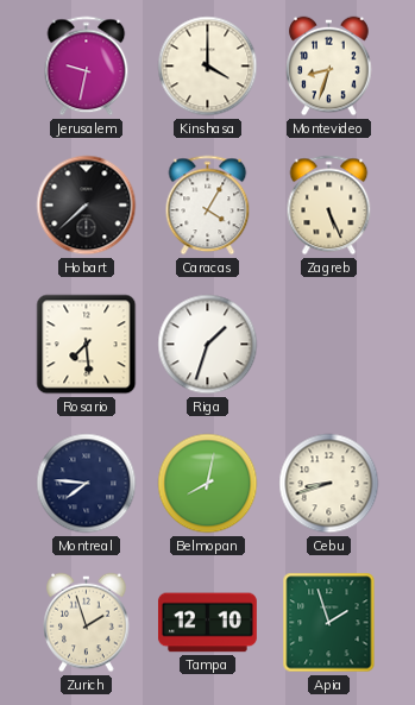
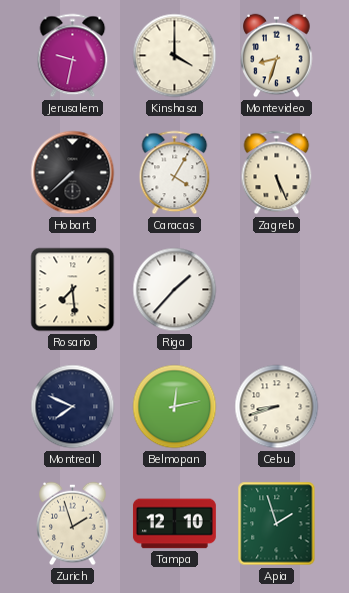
Riga: 1:33 -> 1:37
Montreal: 7:46 -> 7:49
Belmopan: 8:02 -> 12:13
